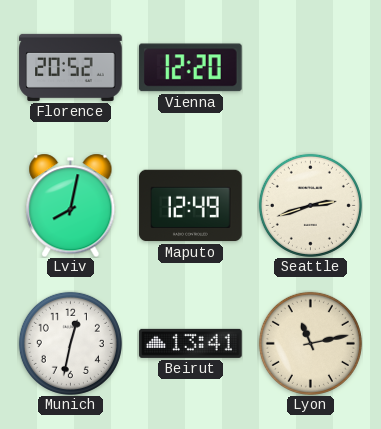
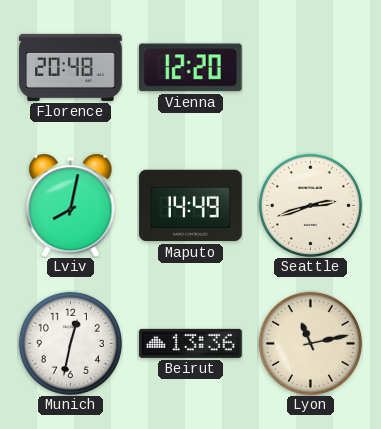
Florence: 20:52 -> 20:48
Maputo: 12:49 -> 14:49
Beirut: 13:41 -> 13:36
